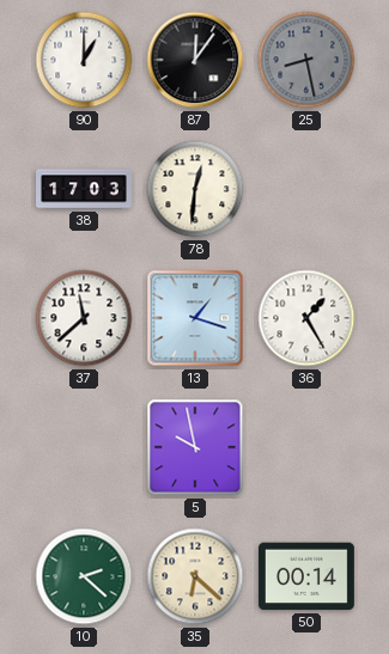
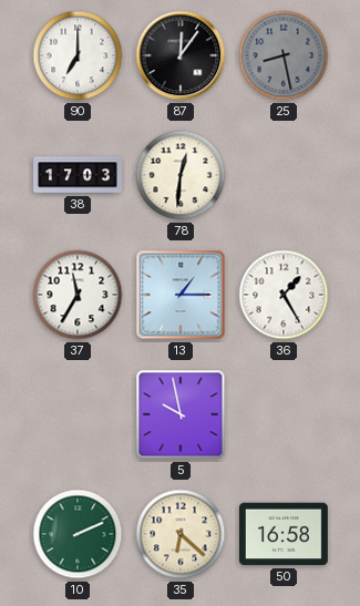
90: 1:00 -> 7:00
37: 11:38 -> 11:35
13: 1:18 -> 1:15
10: 2:22 -> 2:11
50: 00:14 -> 16:58
